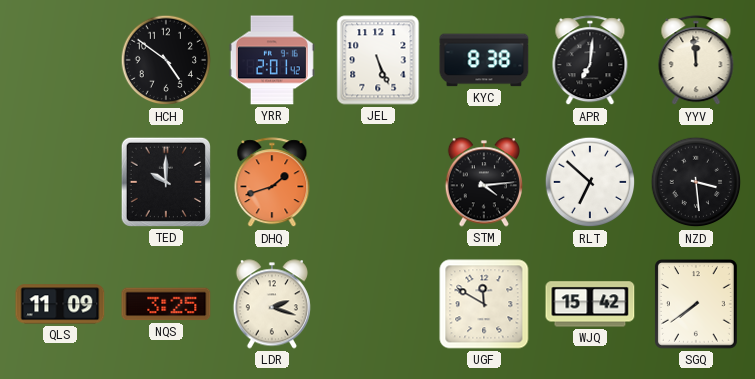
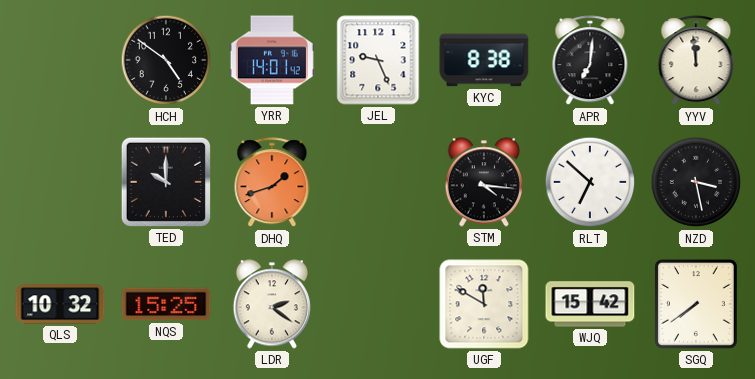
YRR: 2:01 -> 14:01
JEL: 5:26 -> 9:26
STM: 4:14 -> 4:16
NZD: 3:29 -> 3:28
QLS: 11:09 -> 10:32
NQS: 3:25 -> 15:25
LDR: 2:18 -> 2:21
